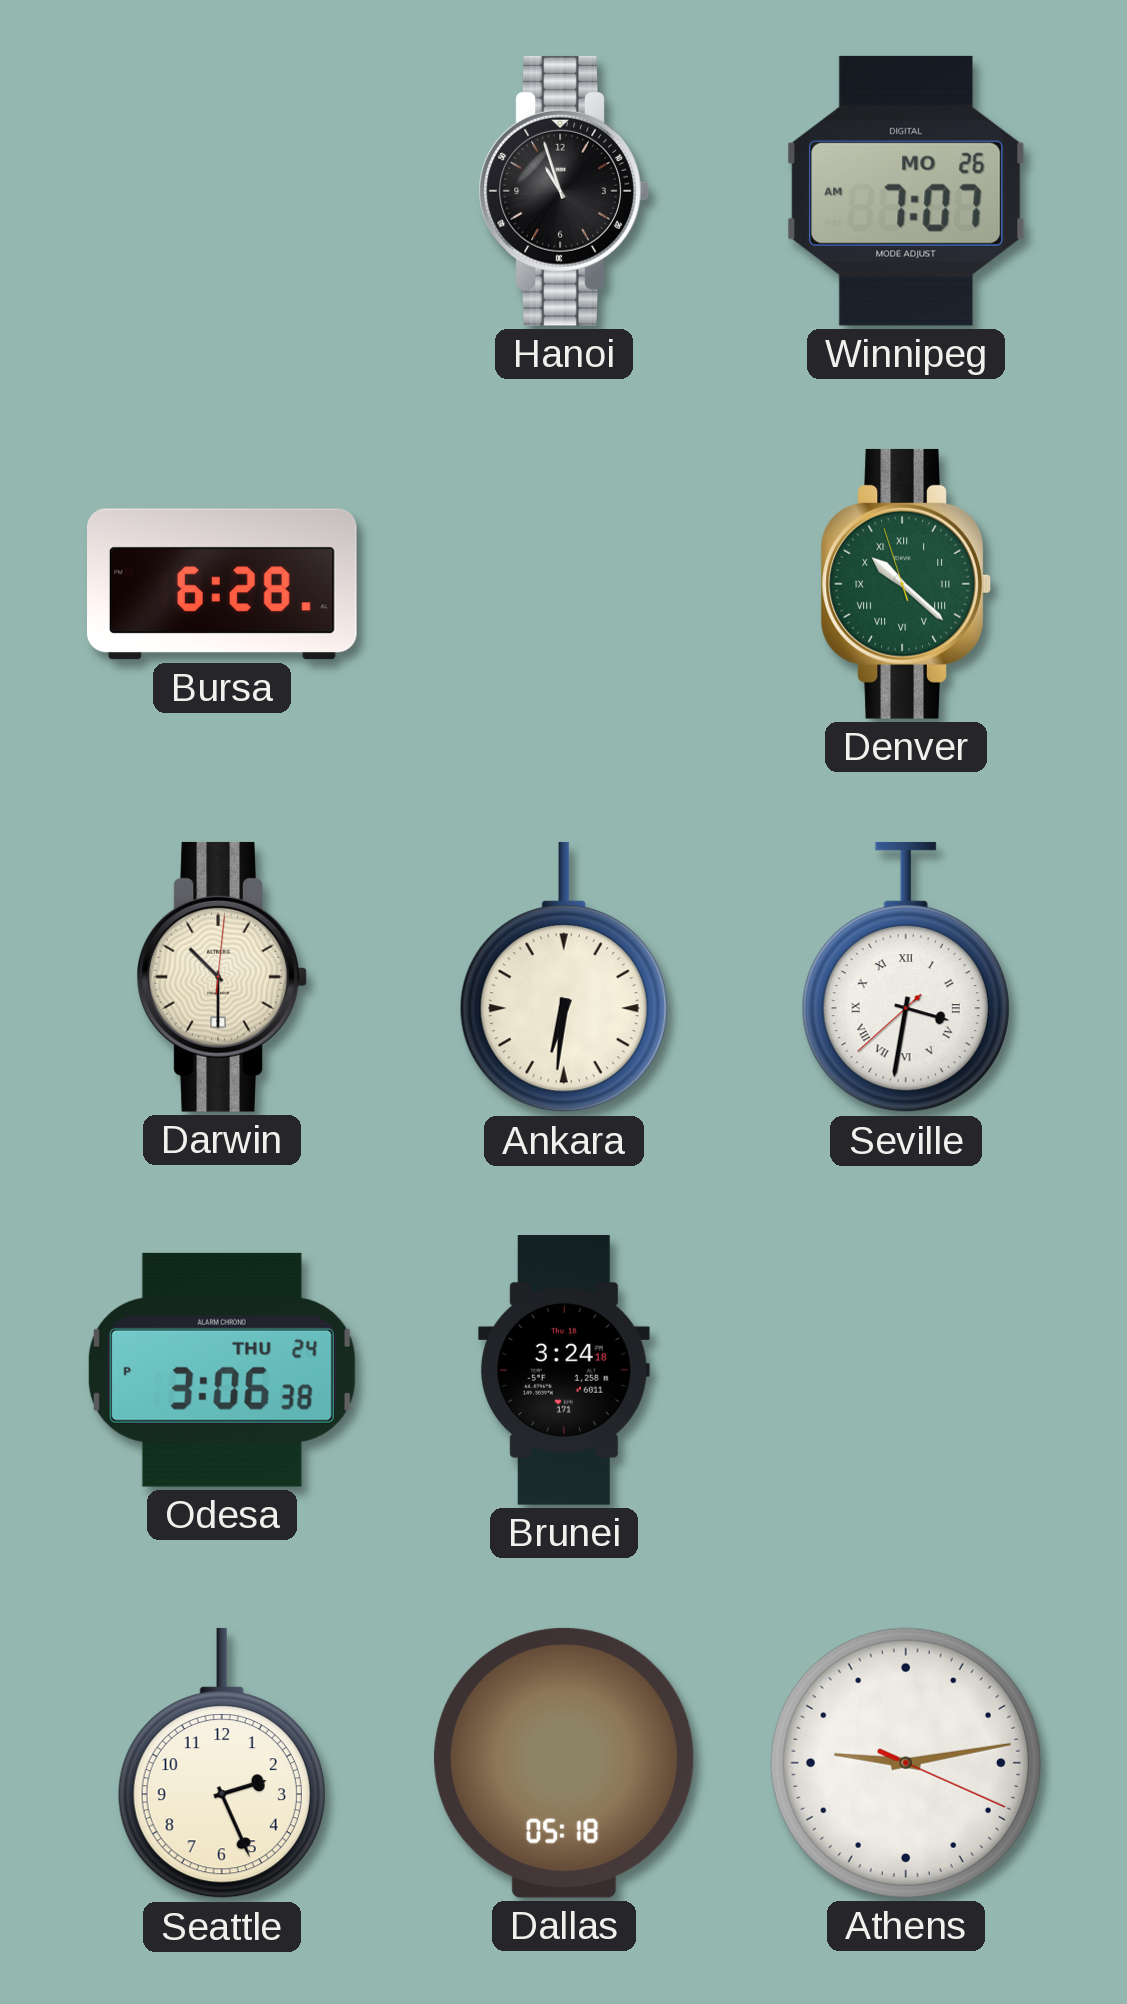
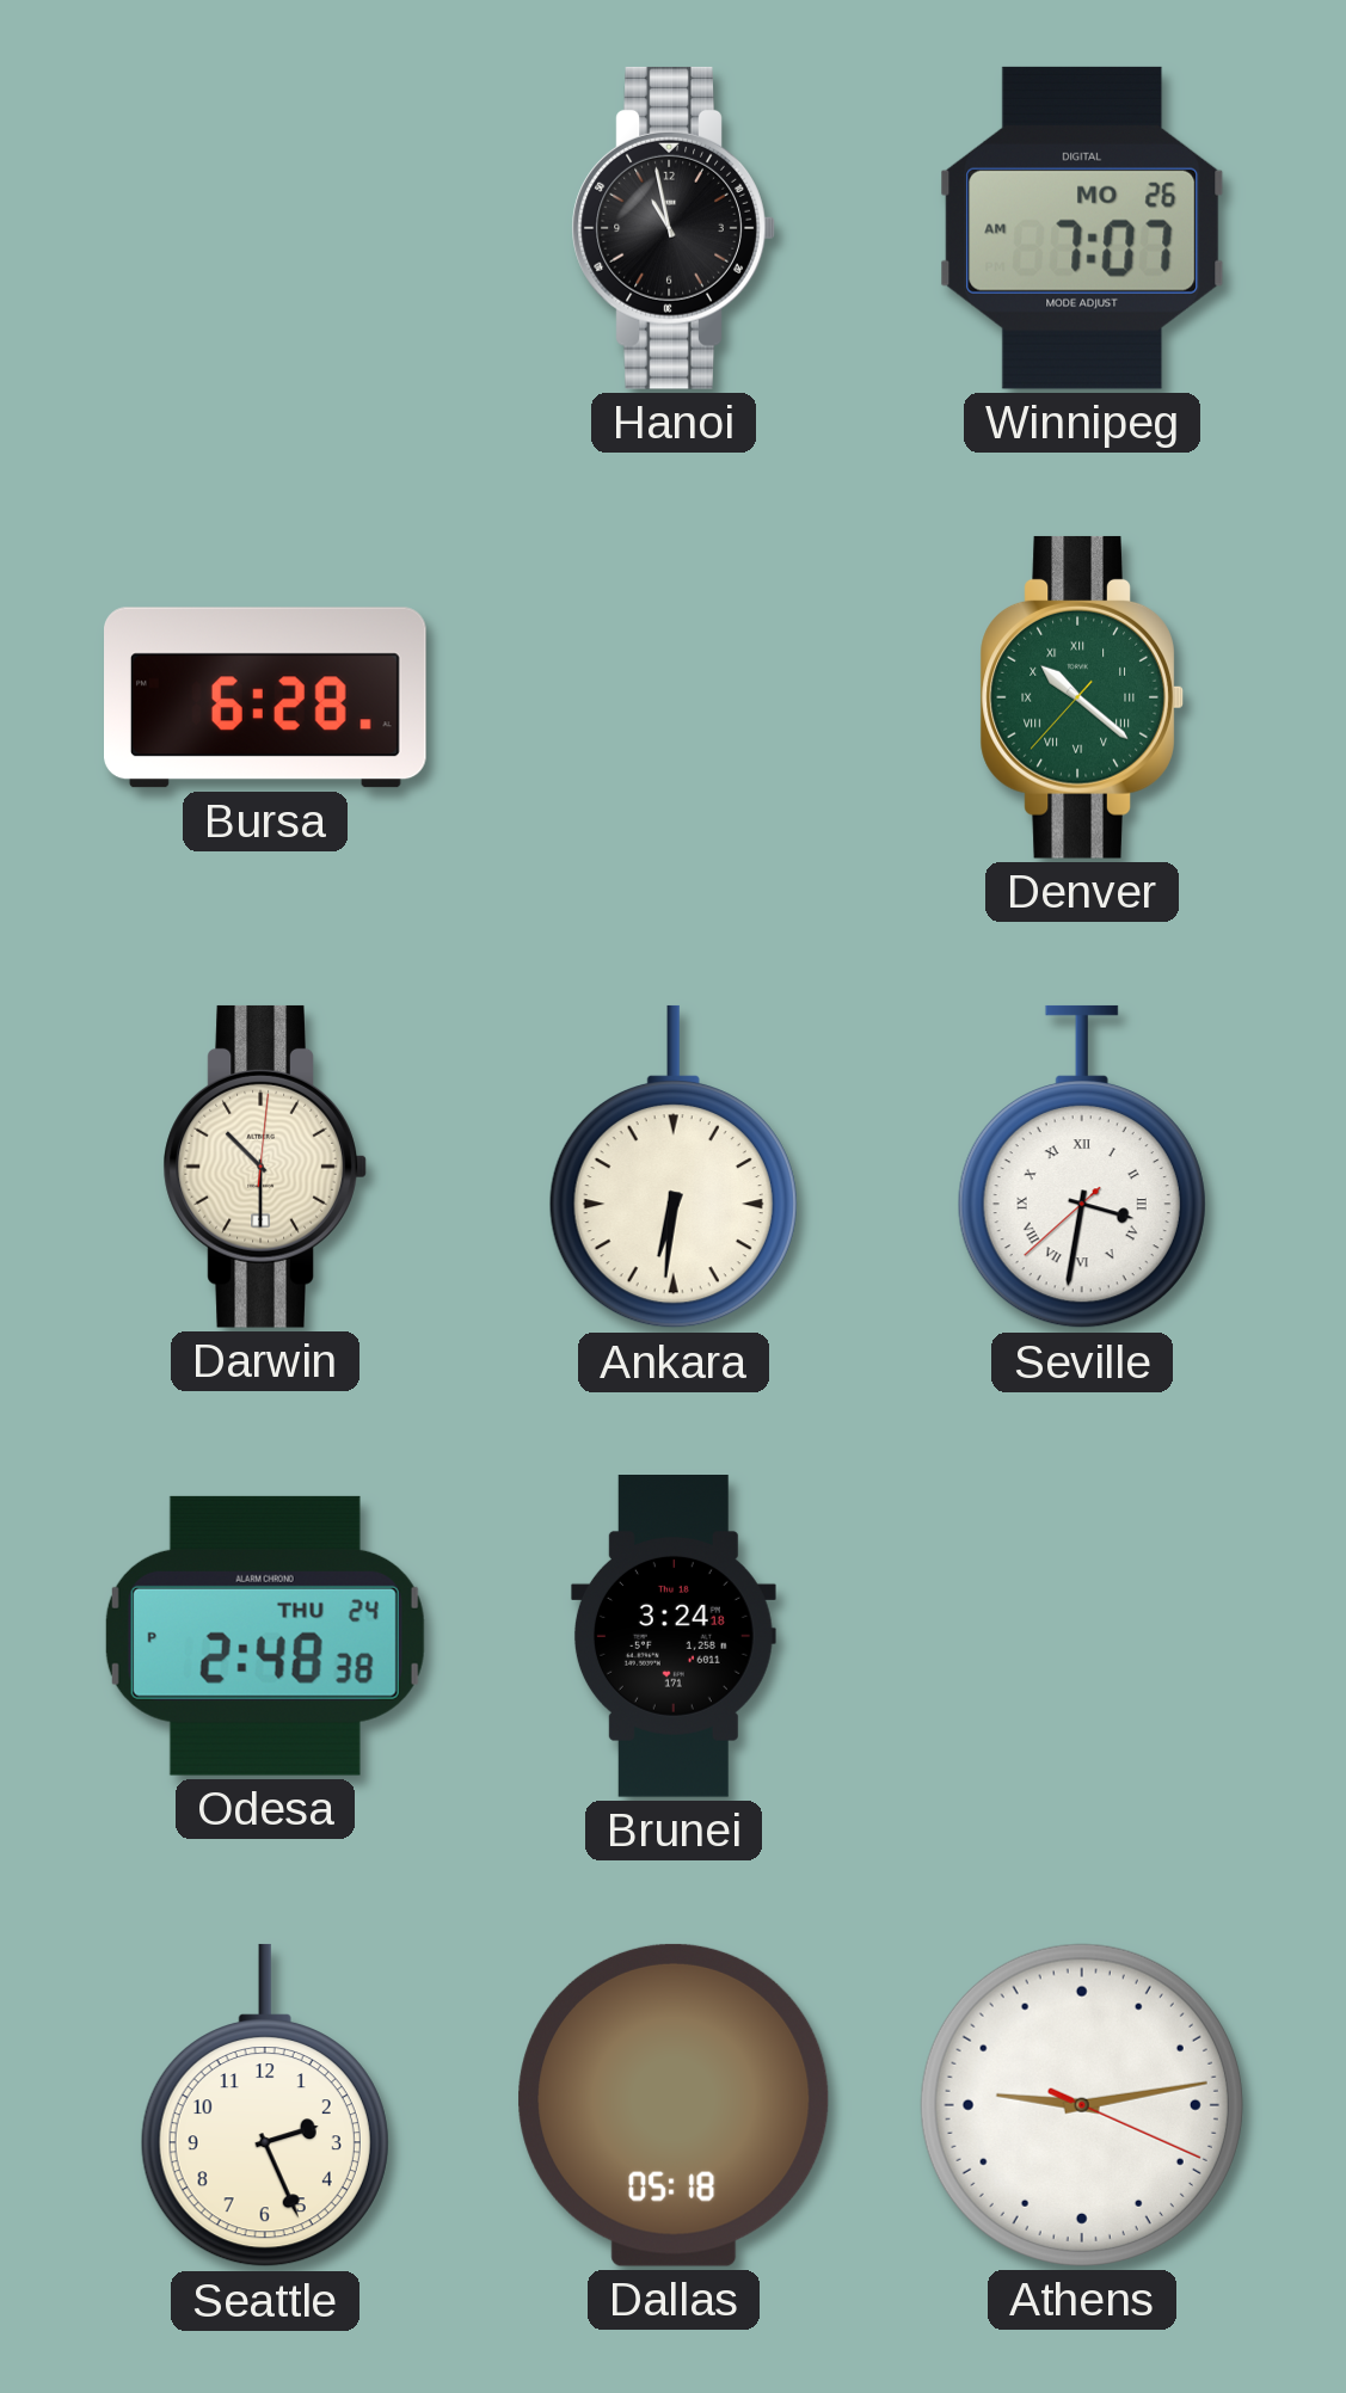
Hanoi: 10:57 -> 10:58
Denver: 10:21:57 -> 10:21:37
Odesa: 3:06 -> 2:48
